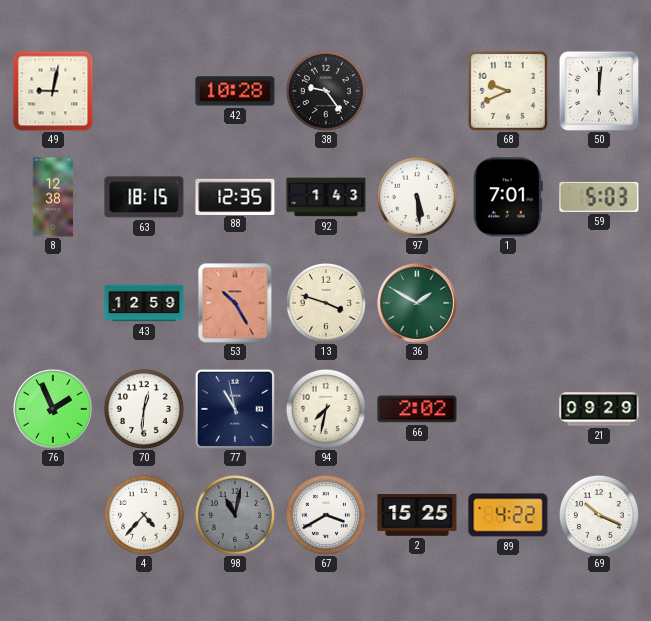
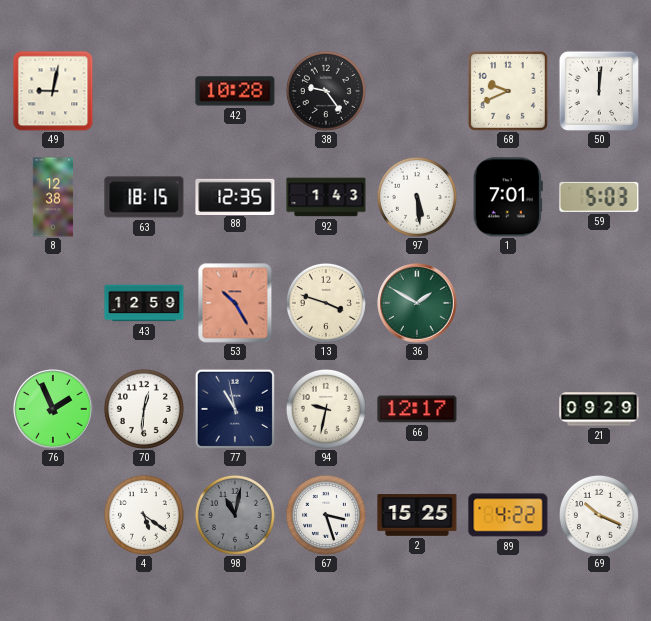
94: 7:32 -> 9:32
66: 2:02 -> 12:17
4: 4:37 -> 5:21
67: 3:40 -> 3:27
